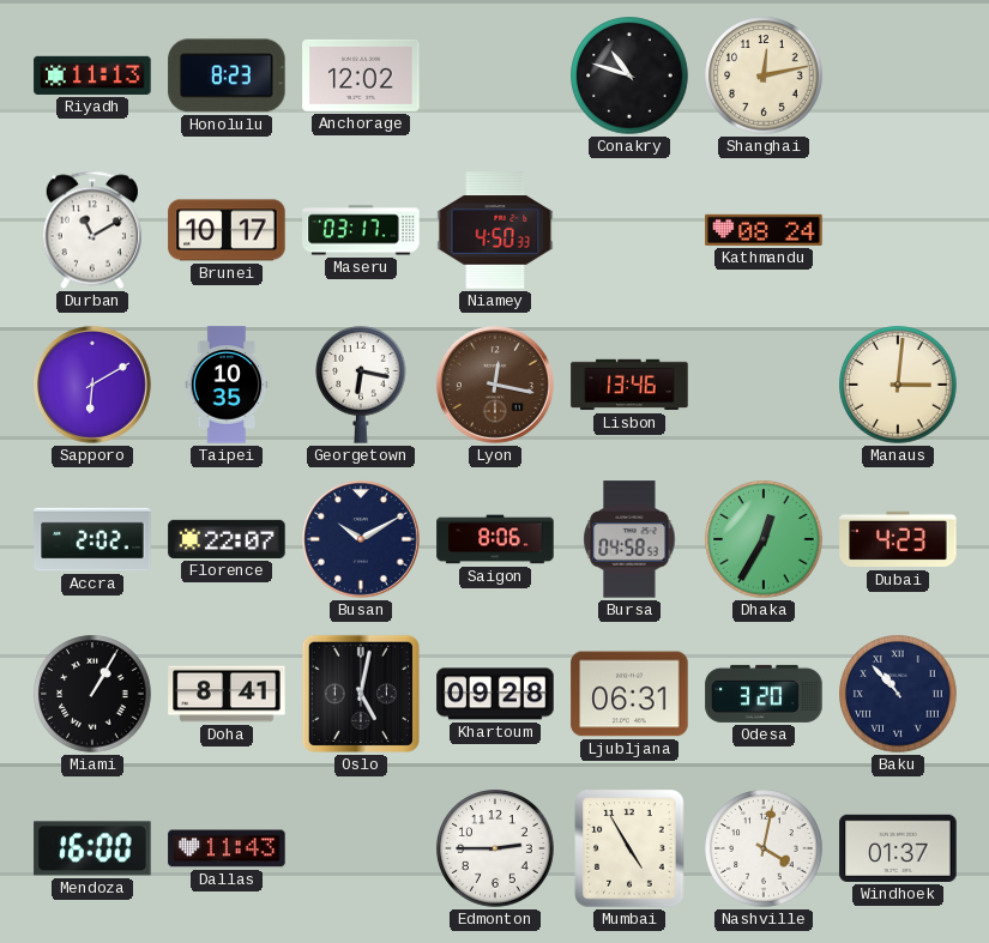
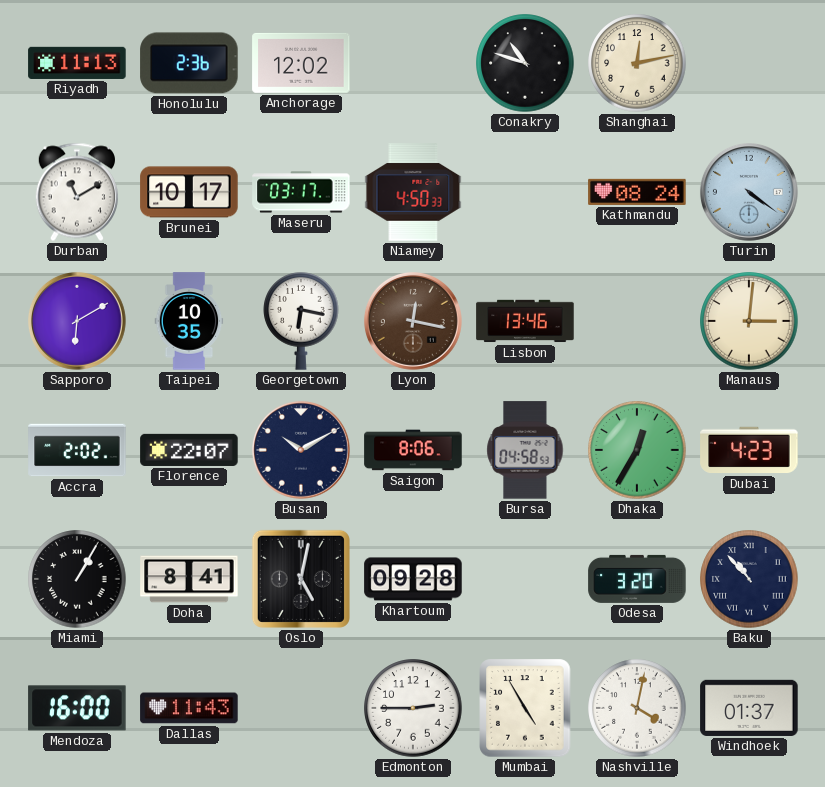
Honolulu: 8:23 -> 2:36
Turin: none -> 4:21
Ljubljana: 06:31 -> none
